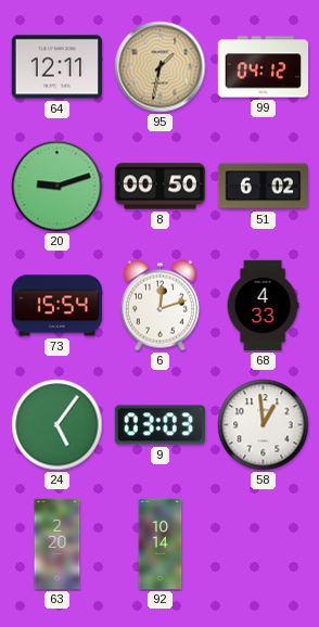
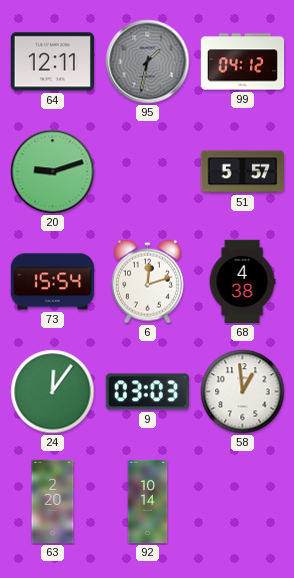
95 dial: champagne -> grey
8: 00:50 -> none
51: 6:02 -> 5:57
68: 4:33 -> 4:38
24: 5:06 -> 12:06
